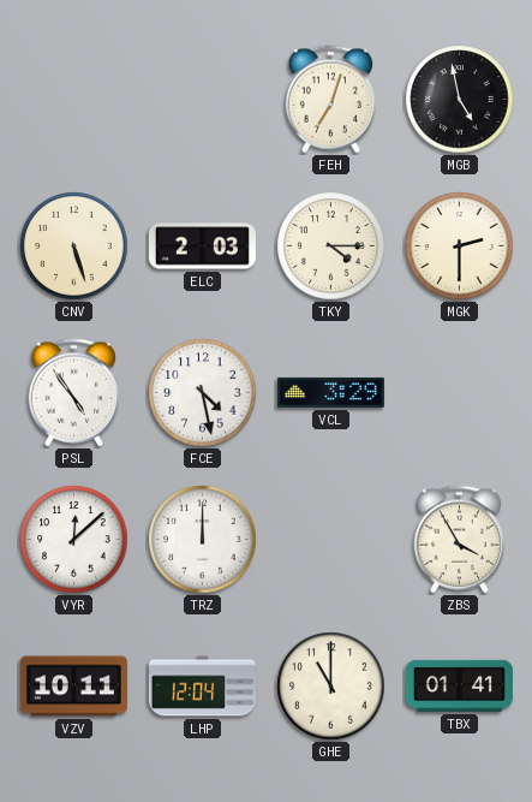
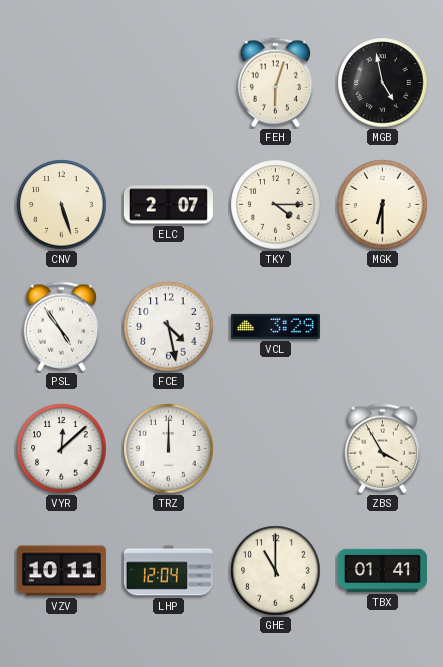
FEH: 7:03 -> 6:03
ELC: 2:03 -> 2:07
MGK: 2:30 -> 6:30
